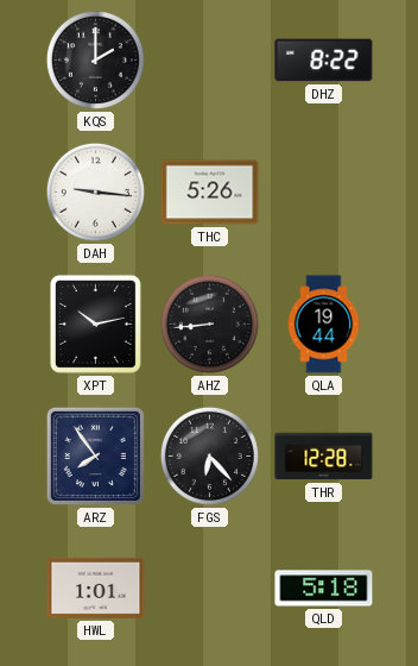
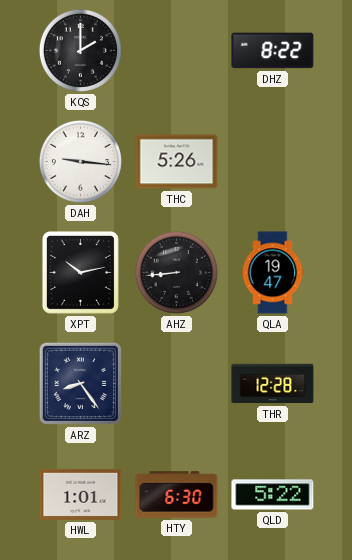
QLA: 19:44 -> 19:47
ARZ: 7:54 -> 8:24
FGS: 6:23 -> none
HTY: none -> 6:30
QLD: 5:18 -> 5:22
